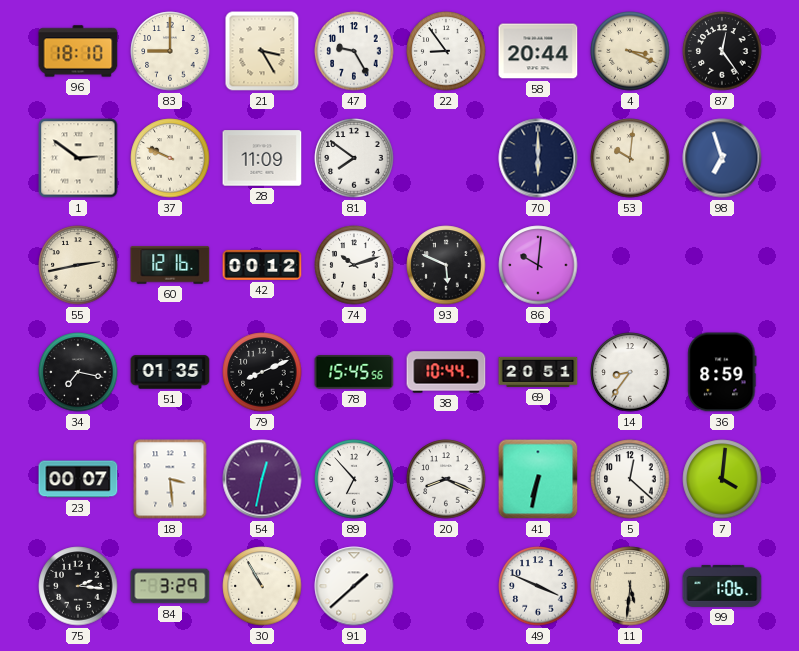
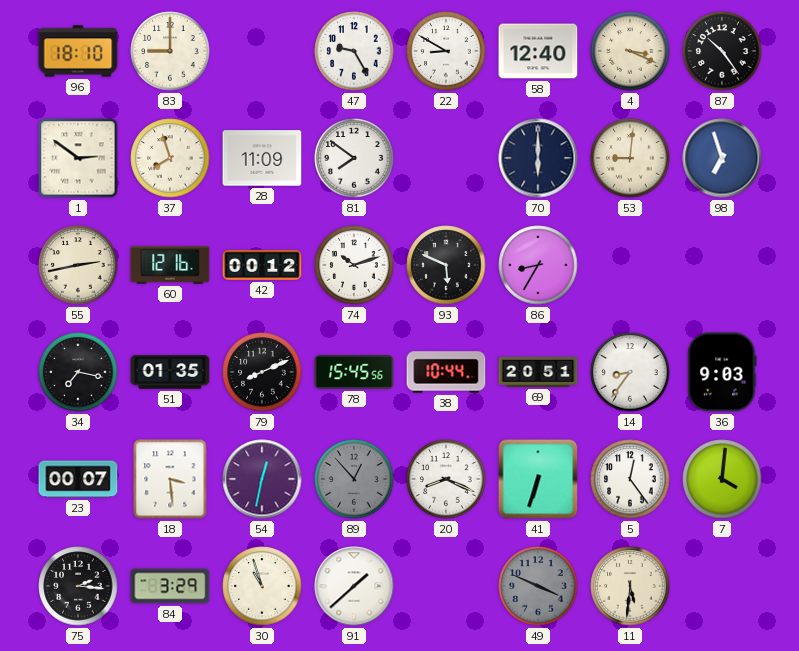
21: 3:25 -> none
22: 8:54 -> 8:50
58: 20:44 -> 12:40
87: 12:24 -> 10:24
37: 9:49 -> 7:57
53: 10:01 -> 9:01
86: 10:01 -> 8:35
36: 8:59 -> 9:03
89: 6:53 -> 12:53
89 dial: white -> grey
41: 6:32 -> 6:33
5: 12:22 -> 12:24
30: 10:55 -> 10:57
49 dial: white -> grey
99: 1:06 -> none
